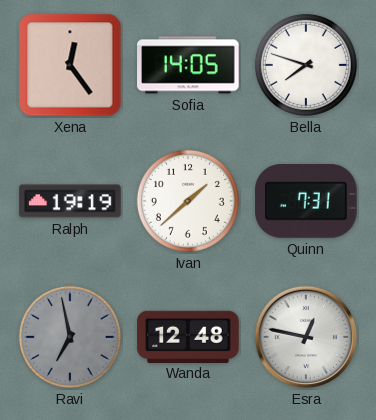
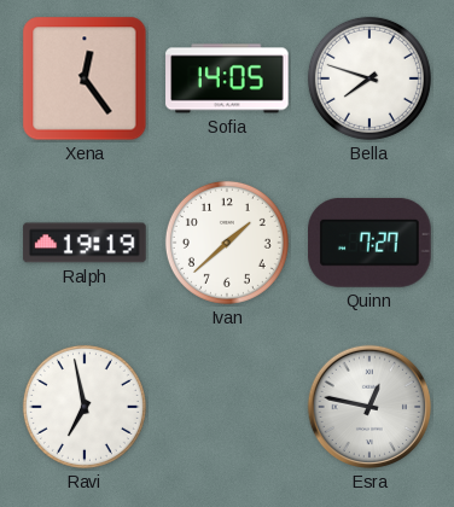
Quinn: 7:31 -> 7:27
Ravi dial: grey -> white
Wanda: 12:48 -> none
